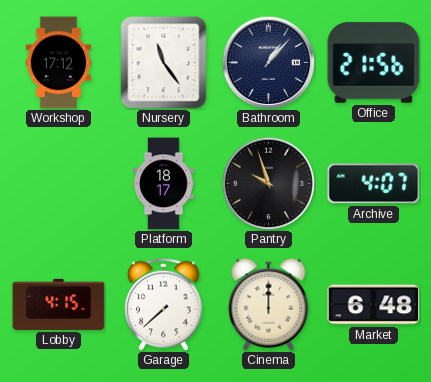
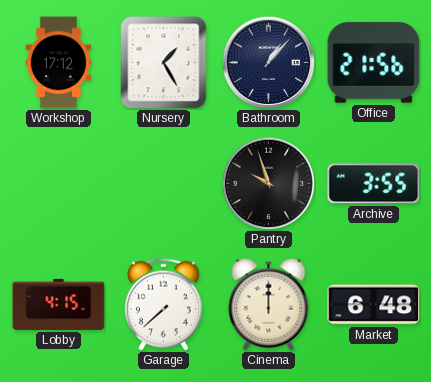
Nursery: 11:24 -> 1:25
Platform: 18:17 -> none
Archive: 4:07 -> 3:55
